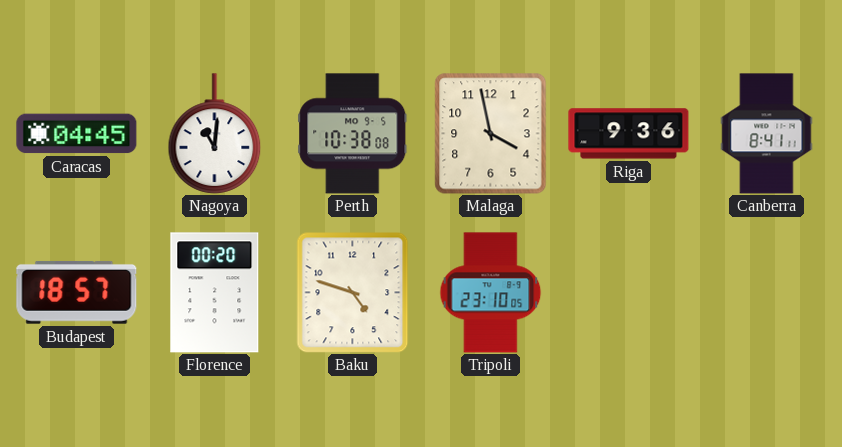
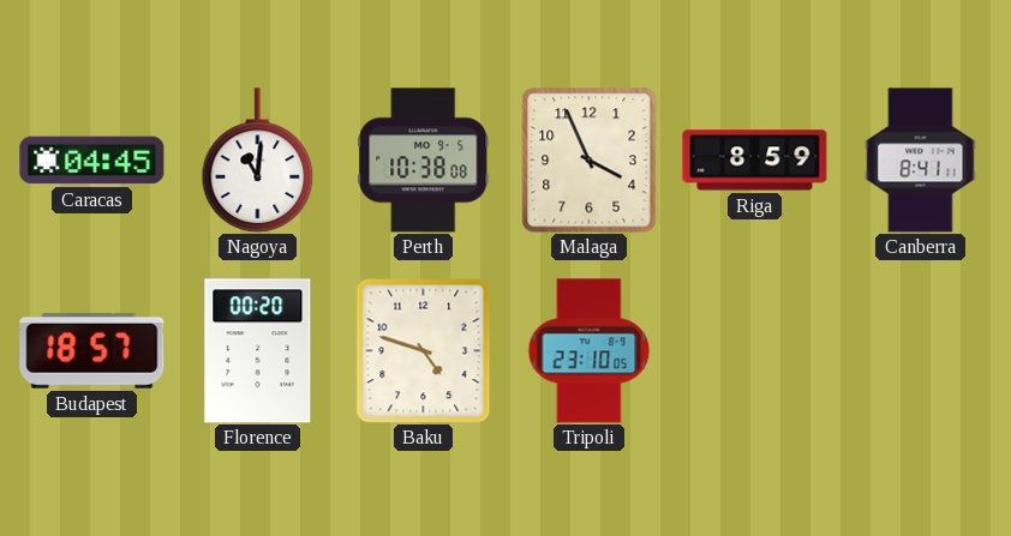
Malaga: 3:58 -> 3:56
Riga: 9:36 -> 8:59
